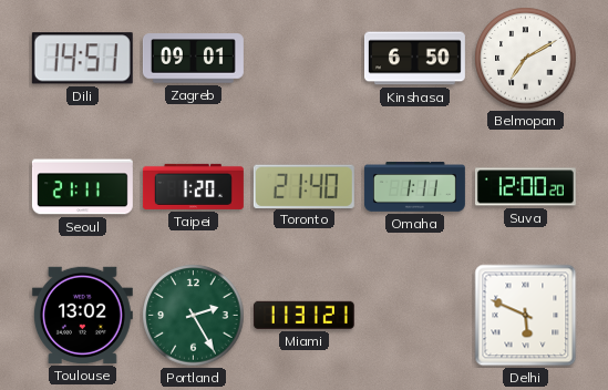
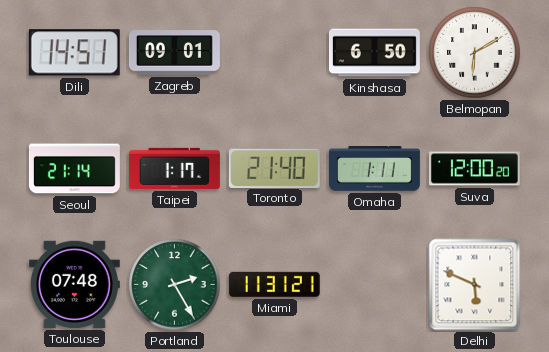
Belmopan: 7:10 -> 6:10
Seoul: 21:11 -> 21:14
Taipei: 1:20 -> 1:17
Toulouse: 13:02 -> 07:48
